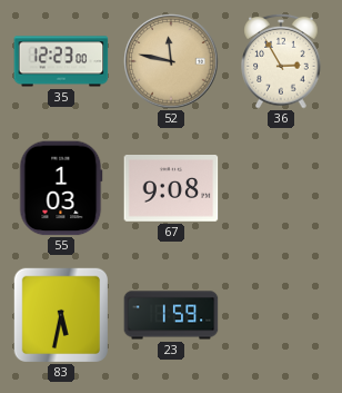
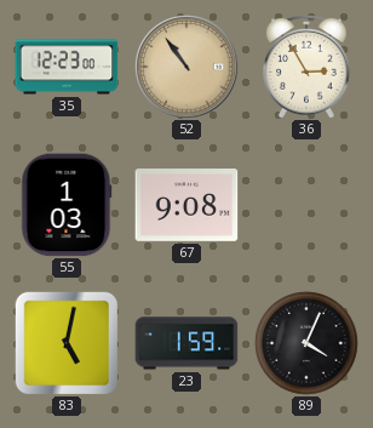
52: 11:47 -> 10:54
83: 5:32 -> 5:02
89: none -> 4:04
